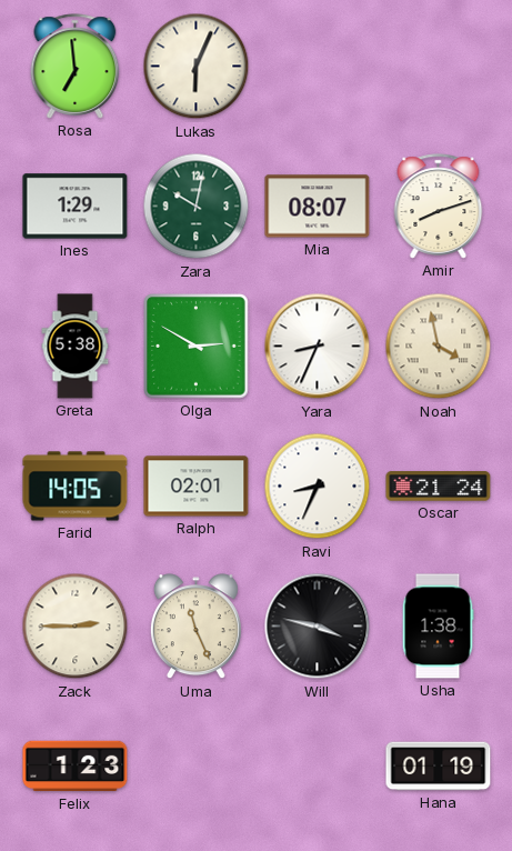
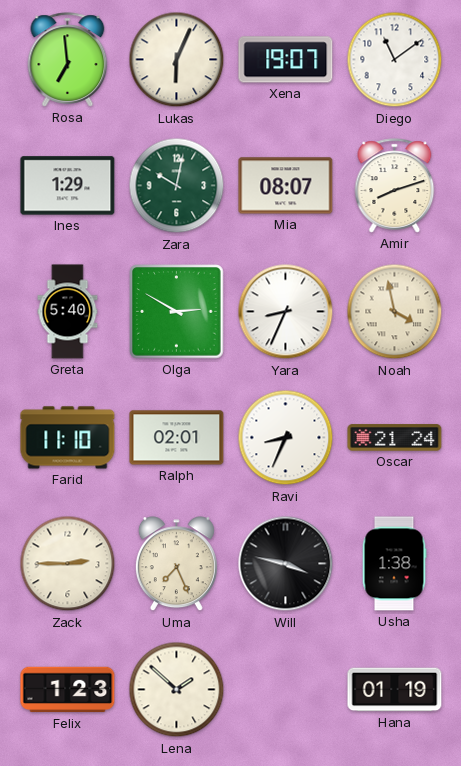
Xena: none -> 19:07
Diego: none -> 11:09
Greta: 5:38 -> 5:40
Farid: 14:05 -> 11:10
Uma: 11:26 -> 7:26
Lena: none -> 1:52
